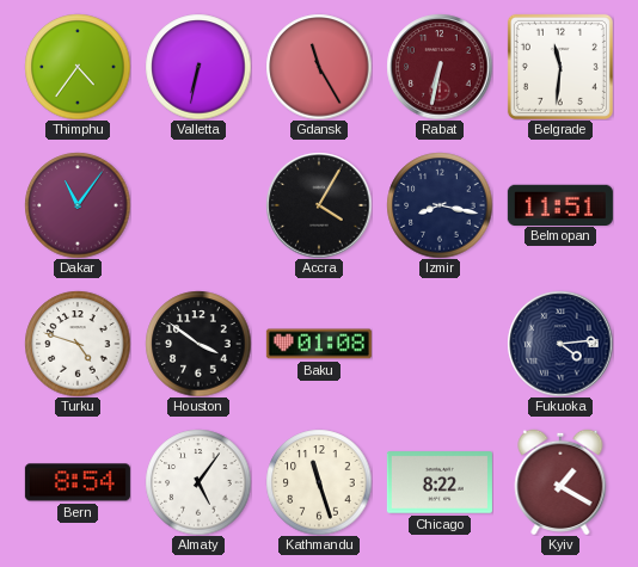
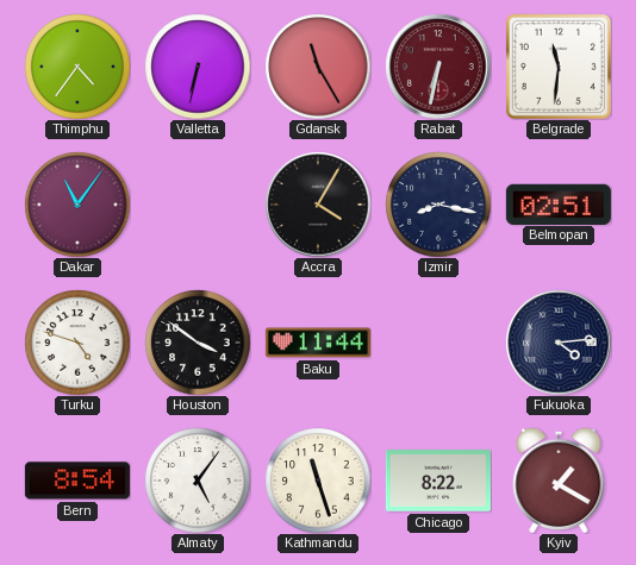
Belmopan: 11:51 -> 02:51
Baku: 01:08 -> 11:44
